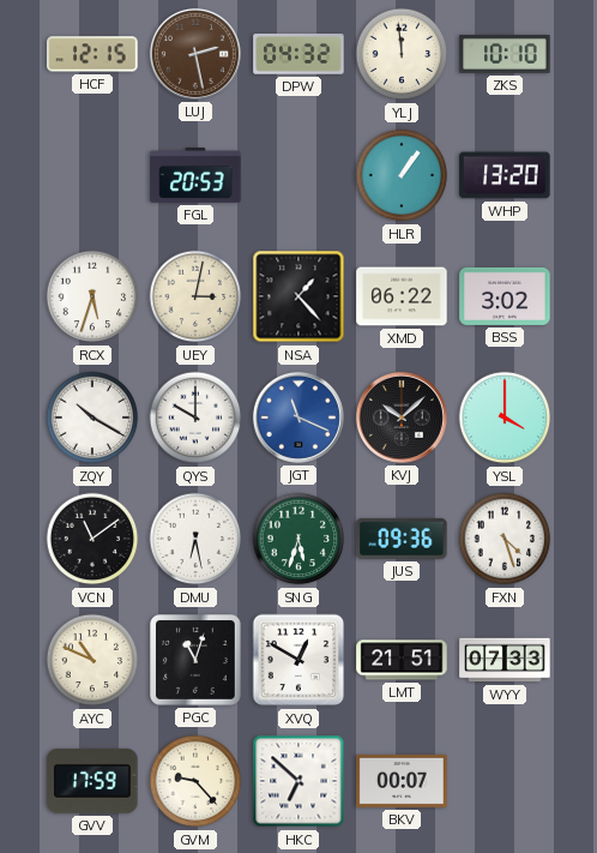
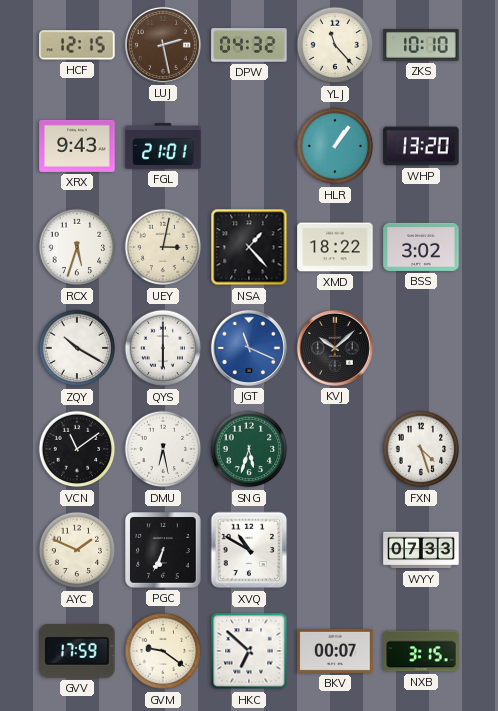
YLJ: 11:59 -> 11:23
XRX: none -> 9:43
FGL: 20:53 -> 21:01
XMD: 06:22 -> 18:22
QYS: 10:00 -> 6:00
YSL: 4:00 -> none
JUS: 09:36 -> none
AYC: 10:49 -> 1:49
PGC: 11:03 -> 6:34
XVQ: 12:50 -> 10:50
LMT: 21:51 -> none
GVM: 9:23 -> 9:21
NXB: none -> 3:15
